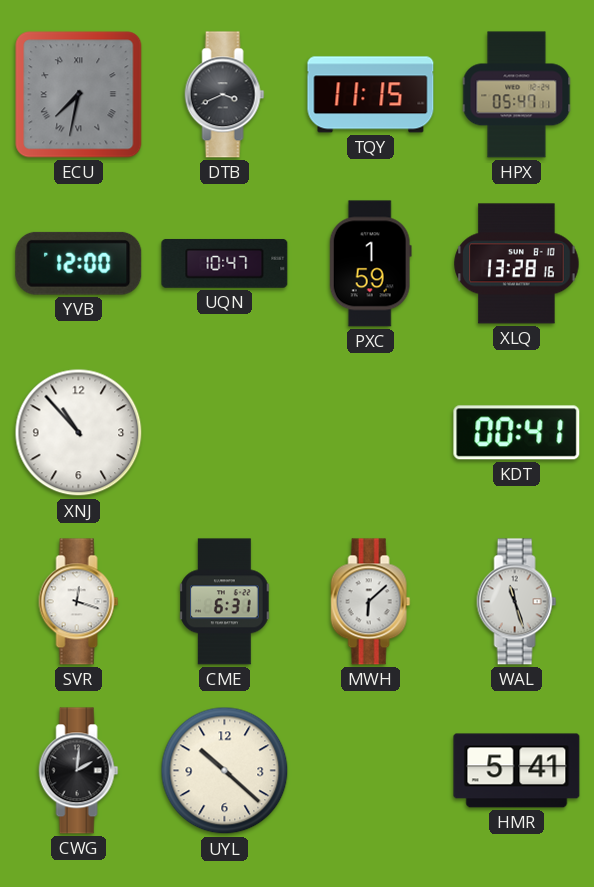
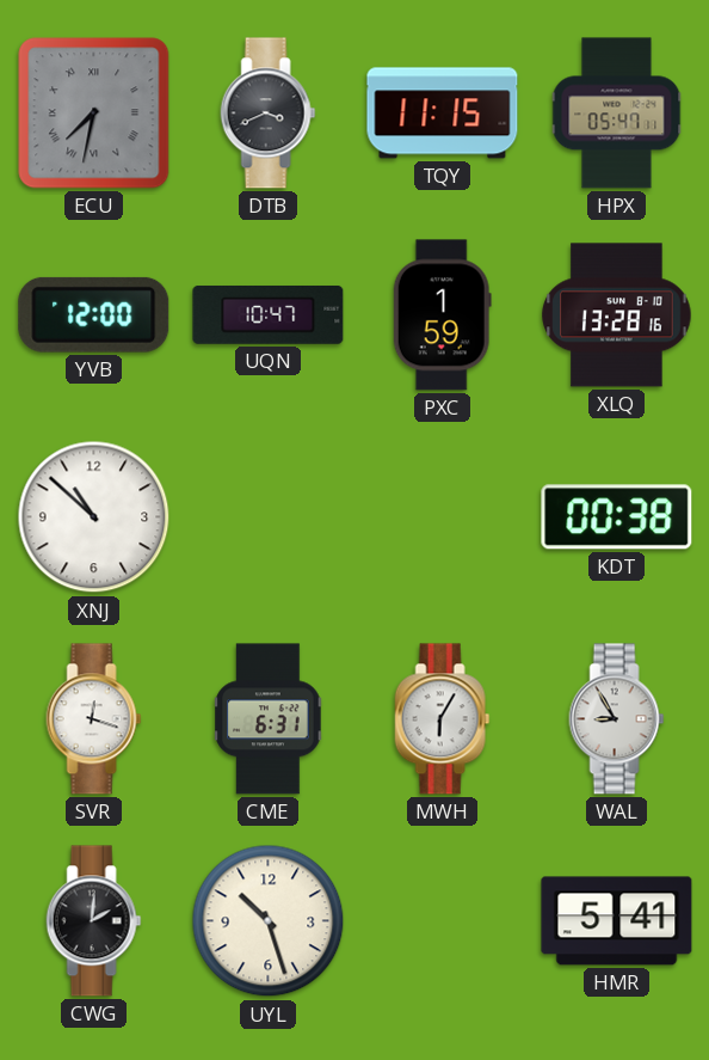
XNJ: 10:53 -> 10:52
KDT: 00:41 -> 00:38
MWH: 6:08 -> 6:05
WAL: 11:27 -> 8:55
UYL: 10:22 -> 10:27
